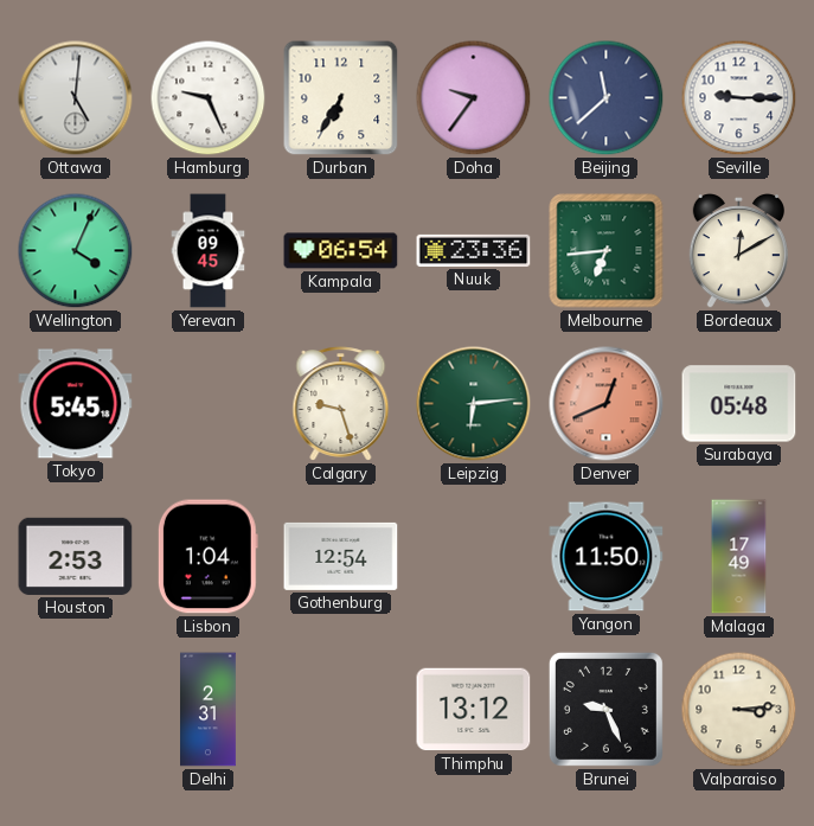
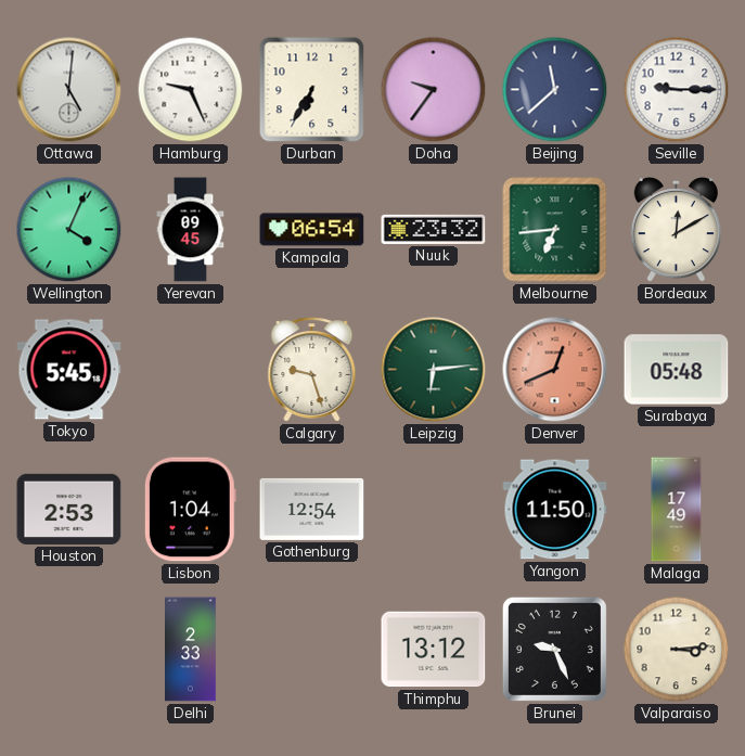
Nuuk: 23:36 -> 23:32
Delhi: 2:31 -> 2:33
